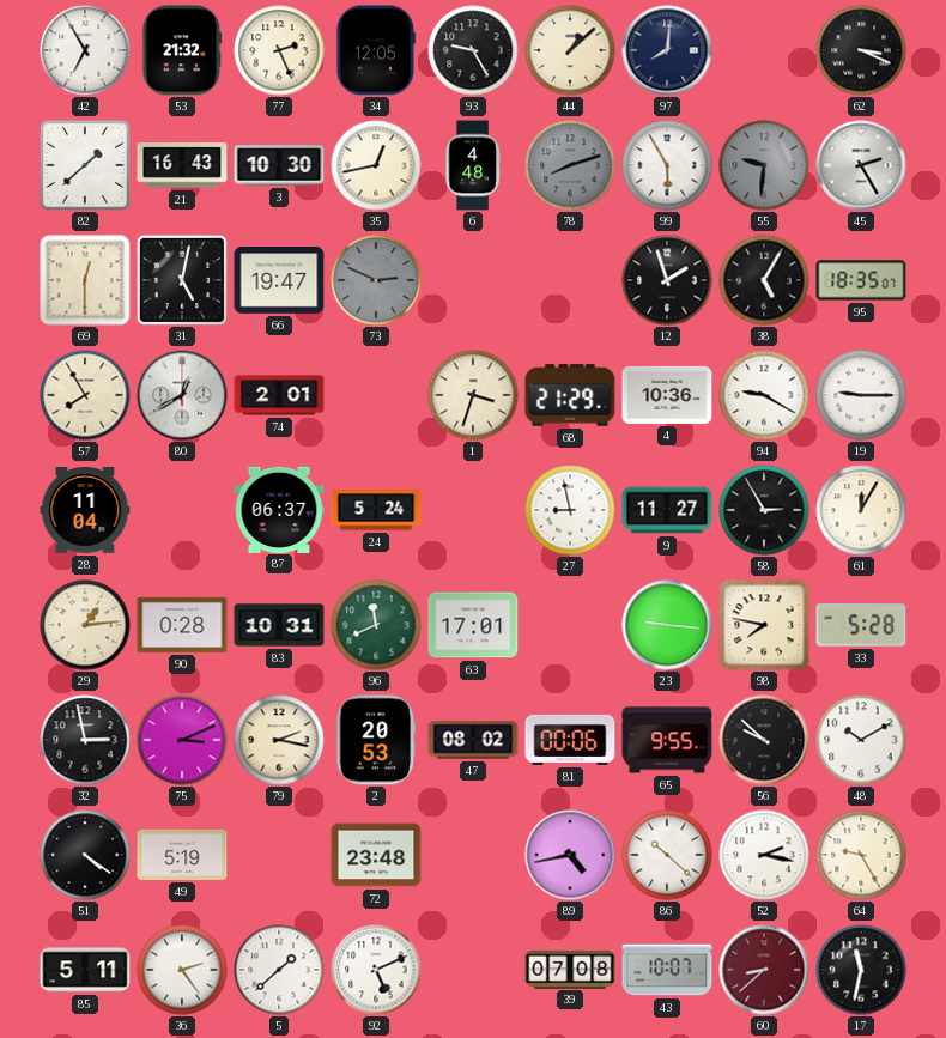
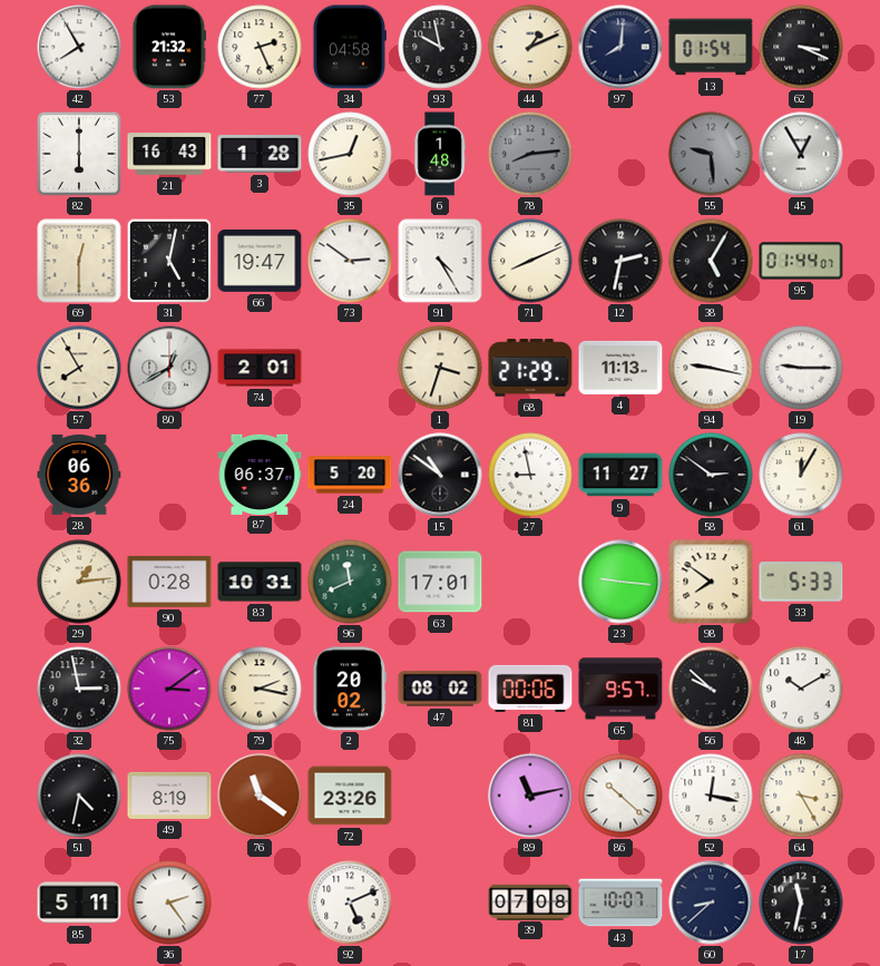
42: 6:55 -> 7:55
34: 12:05 -> 04:58
93: 9:25 -> 9:58
44: 1:08 -> 1:11
13: none -> 01:54
82: 1:38 -> 6:00
3: 10:30 -> 1:28
6: 4:48 -> 1:48
78: 8:12 -> 8:14
99: 5:55 -> none
55: 9:31 -> 9:29
45: 2:25 -> 12:55
73: 2:49 -> 2:51
73 dial: grey -> white
91: none -> 4:25
71: none -> 8:11
12: 1:57 -> 2:32
95: 18:35 -> 01:44
4: 10:36 -> 11:13
94: 9:20 -> 9:17
28: 11:04 -> 06:36
24: 5:24 -> 5:20
15: none -> 10:51
58: 2:55 -> 2:51
98: 7:47 -> 7:51
33: 5:28 -> 5:33
75: 3:11 -> 3:09
2: 20:53 -> 20:02
65: 9:55 -> 9:57
51: 4:21 -> 4:32
49: 5:19 -> 8:19
76: none -> 11:21
72: 23:48 -> 23:26
89: 4:43 -> 11:13
52: 2:17 -> 12:17
64: 9:25 -> 3:25
5: 1:38 -> none
60 dial: burgundy -> navy
